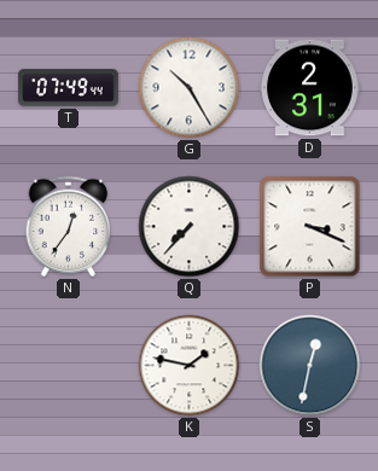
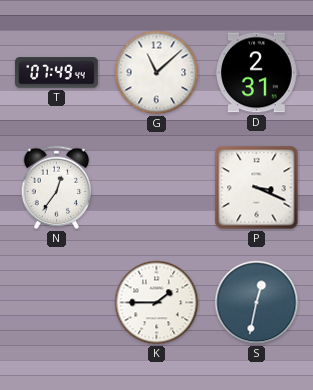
G: 10:25 -> 11:08
Q: 7:37 -> none
K: 1:47 -> 1:45
